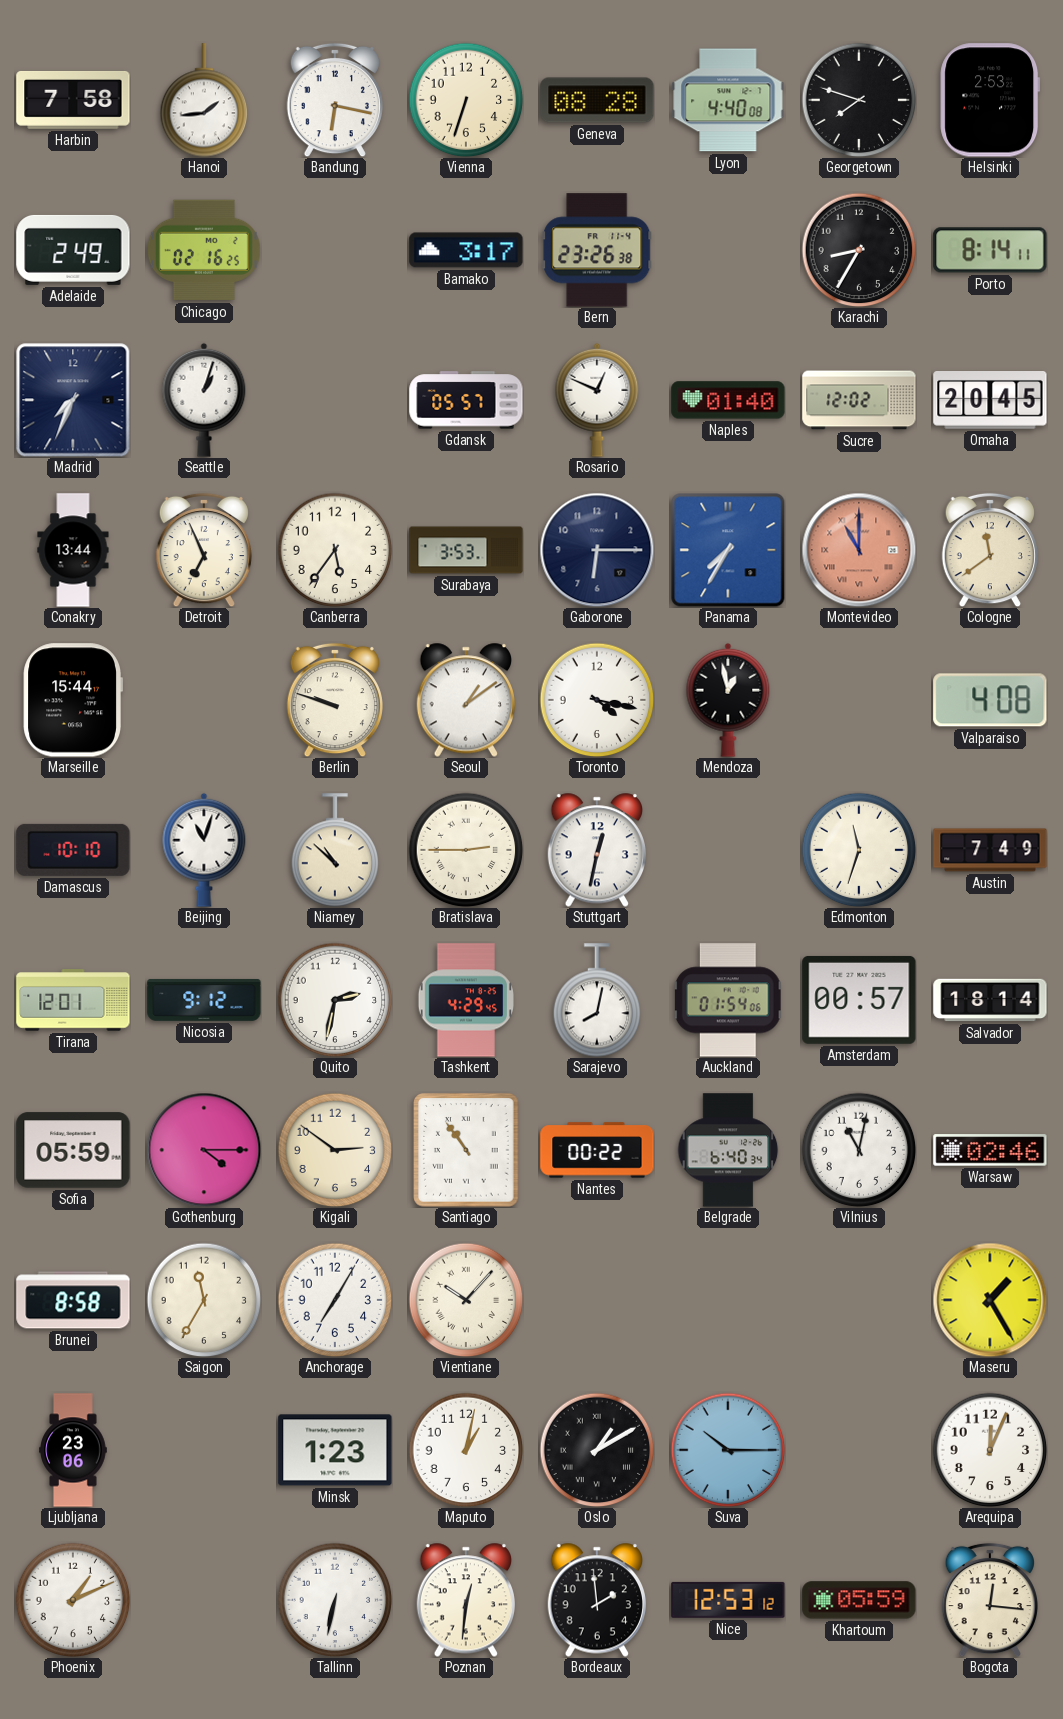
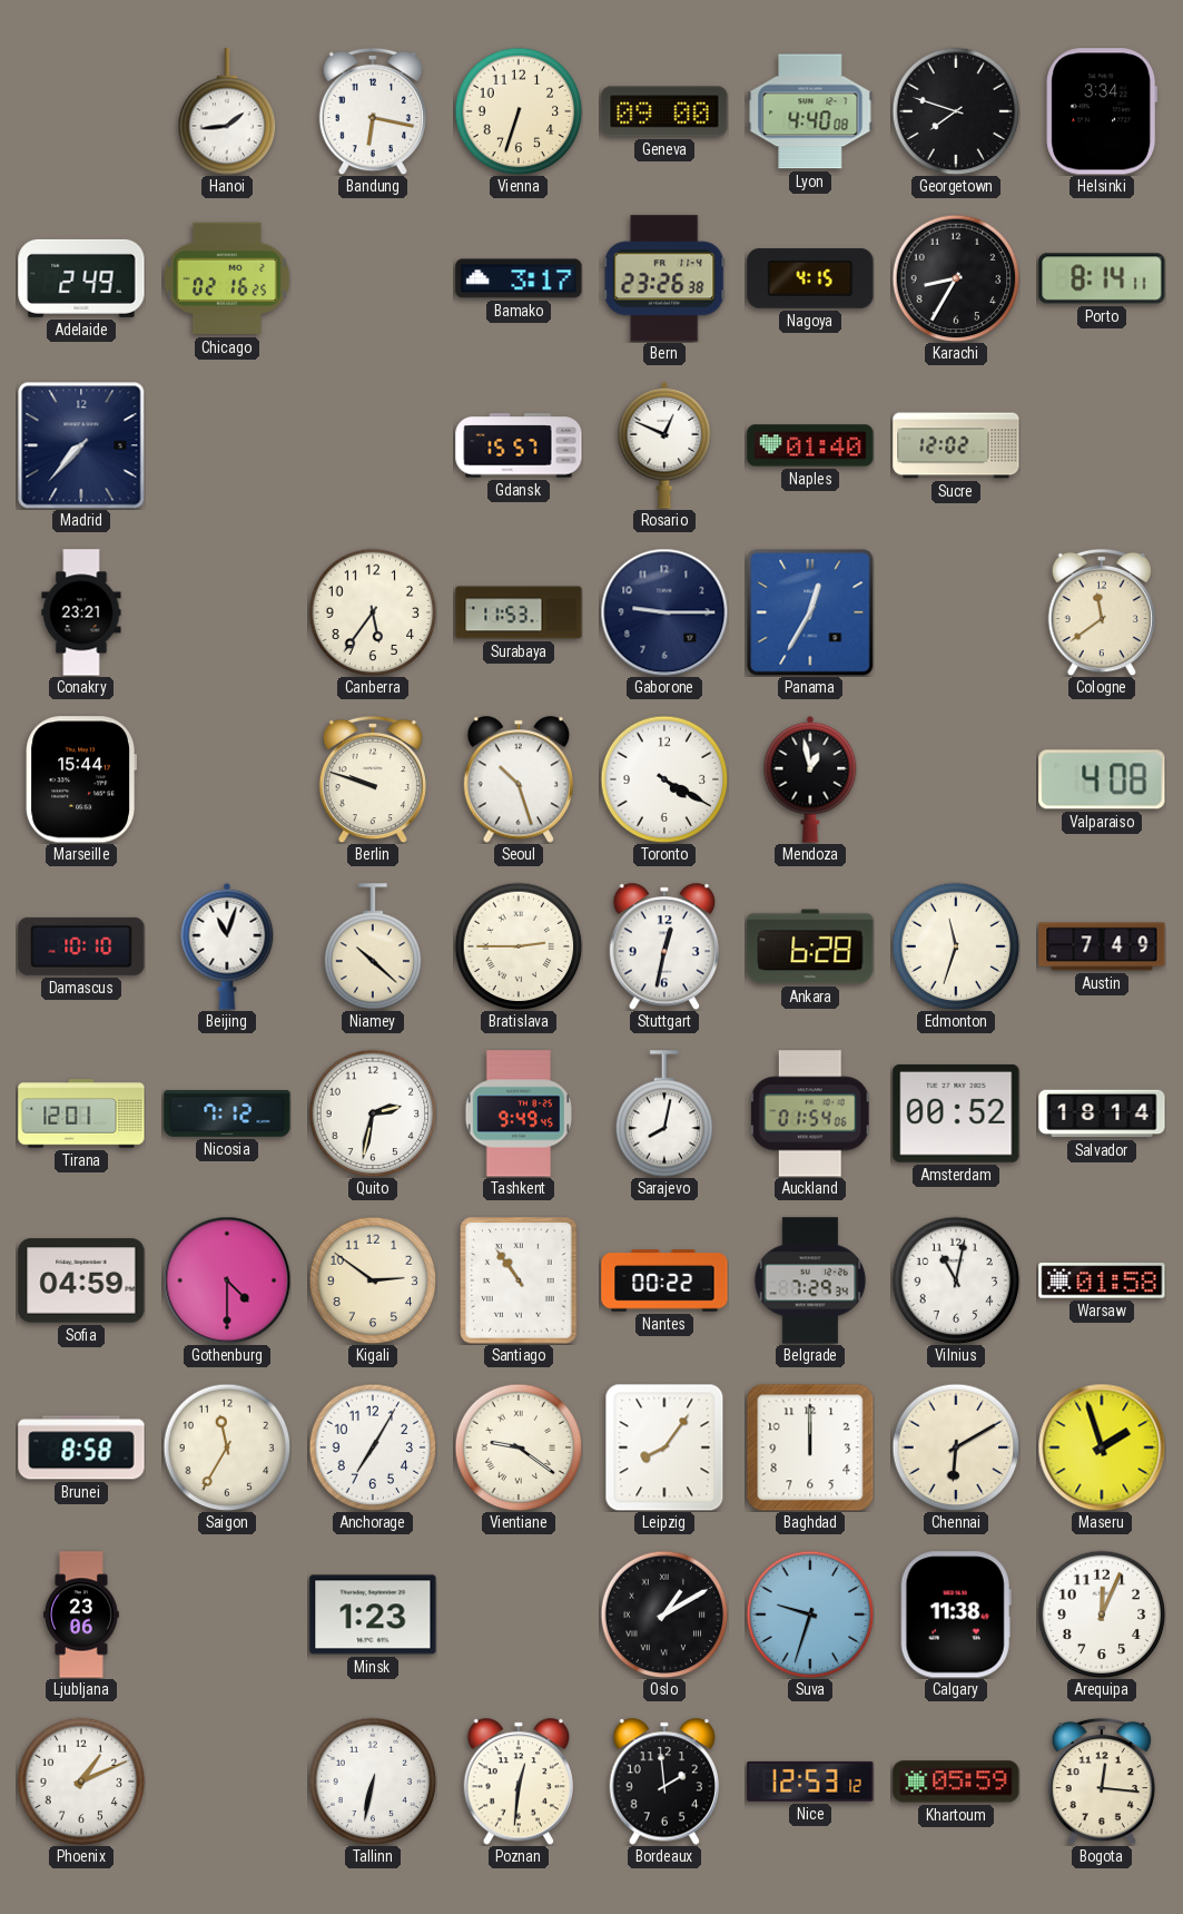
Harbin: 7:58 -> none
Geneva: 08:28 -> 09:00
Helsinki: 2:53 -> 3:34
Nagoya: none -> 4:15
Madrid: 7:34 -> 7:37
Seattle: 1:03 -> none
Gdansk: 05:57 -> 15:57
Omaha: 20:45 -> none
Conakry: 13:44 -> 23:21
Detroit: 6:56 -> none
Surabaya: 3:53 -> 11:53
Gaborone: 6:15 -> 9:15
Panama: 7:35 -> 12:35
Montevideo: 11:00 -> none
Seoul: 1:09 -> 10:27
Toronto: 4:17 -> 4:20
Niamey: 10:52 -> 10:22
Ankara: none -> 6:28
Nicosia: 9:12 -> 7:12
Tashkent: 4:29 -> 9:49
Amsterdam: 00:57 -> 00:52
Sofia: 05:59 -> 04:59
Gothenburg: 4:15 -> 4:30
Belgrade: 6:40 -> 7:29
Warsaw: 02:46 -> 01:58
Vientiane: 10:07 -> 9:21
Leipzig: none -> 8:06
Baghdad: none -> 12:00
Chennai: none -> 6:10
Maseru: 1:25 -> 1:57
Maputo: 1:02 -> none
Suva: 10:15 -> 9:33
Calgary: none -> 11:38
